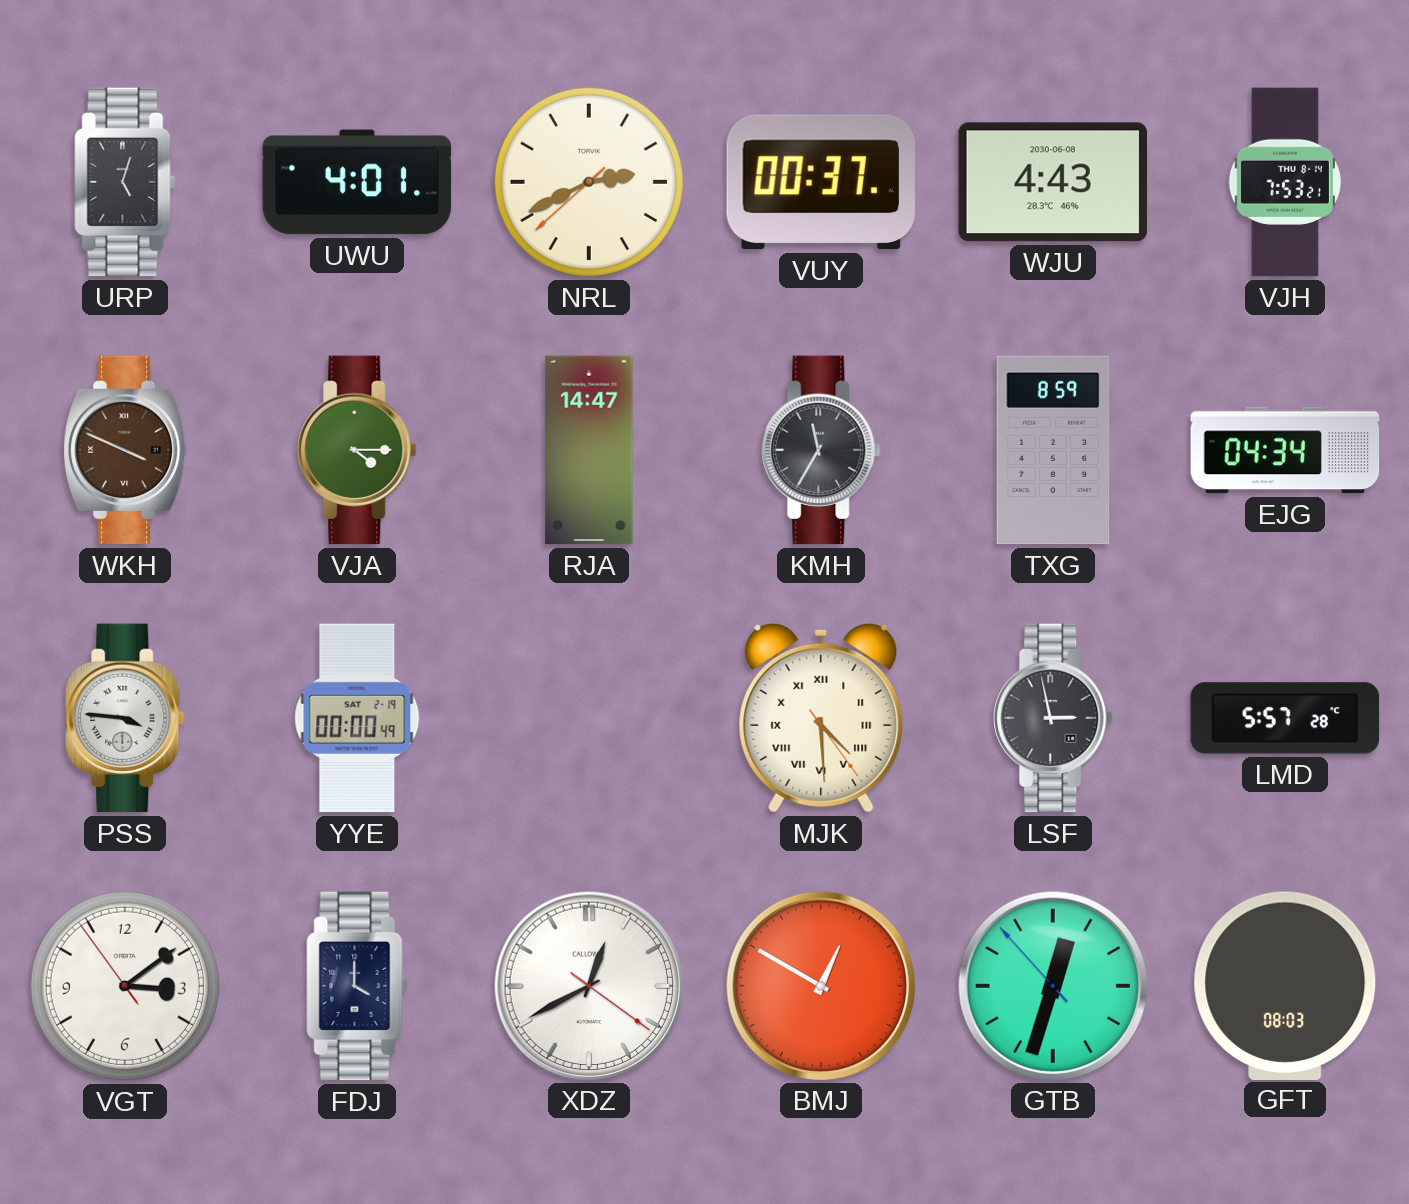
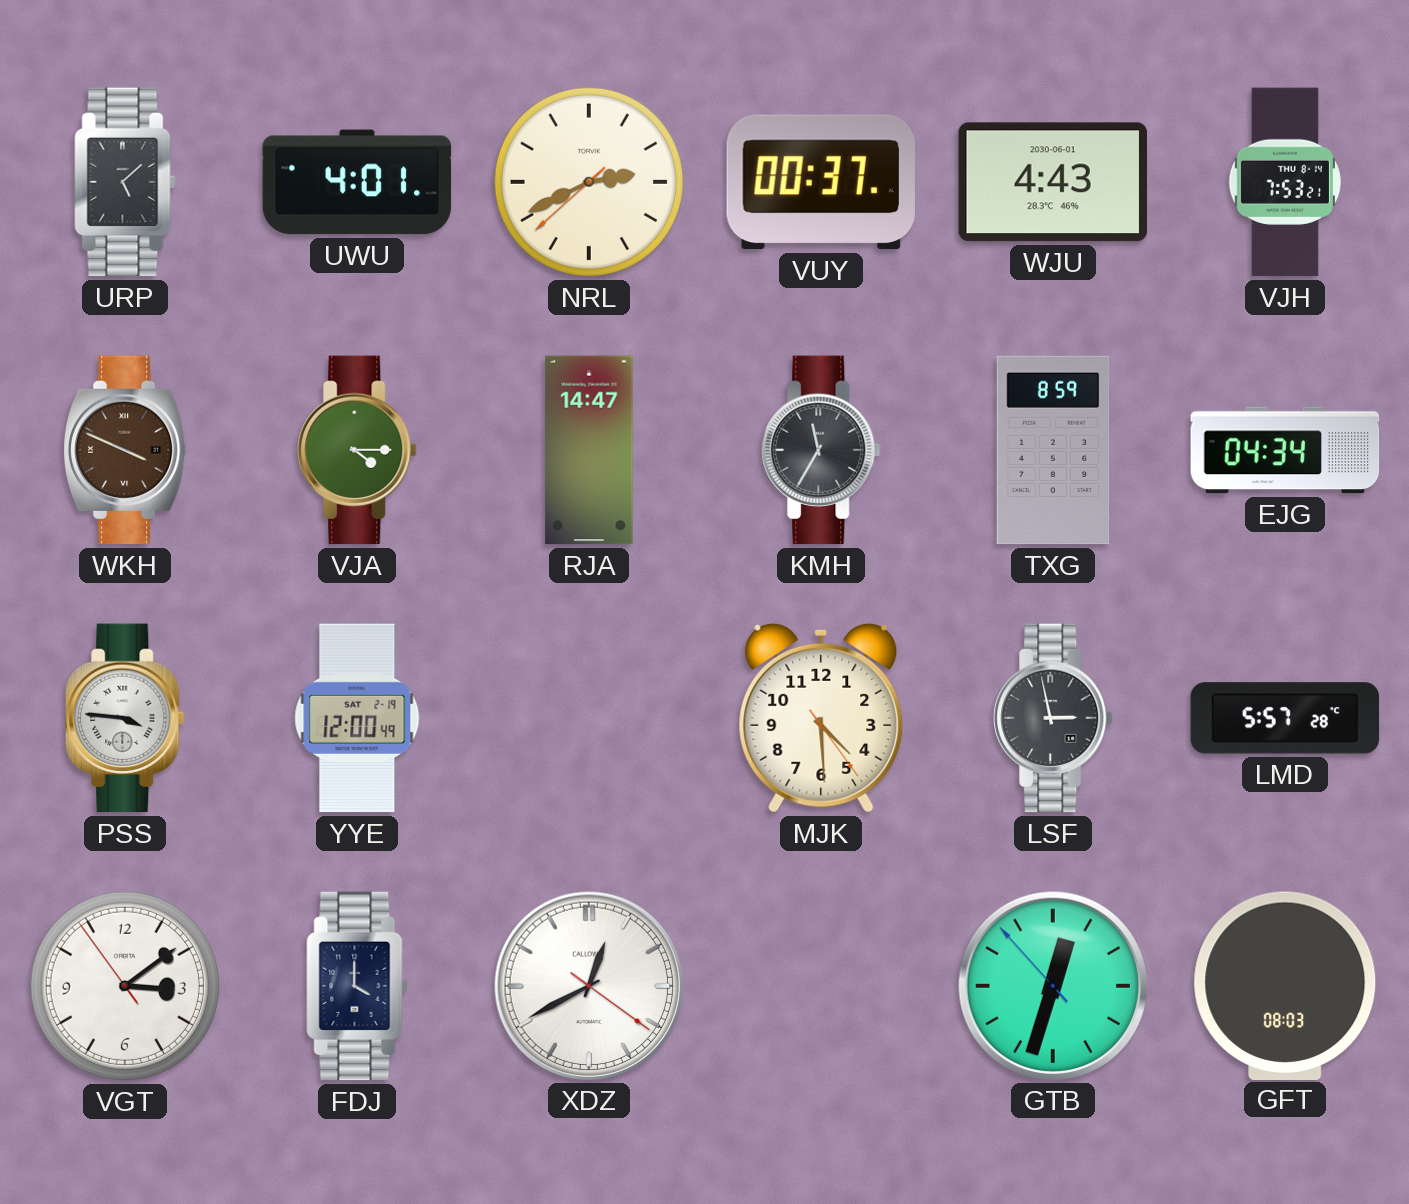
URP: 5:03 -> 5:08
WJU date: 2030-06-08 -> 2030-06-01
YYE: 00:00 -> 12:00
MJK numerals: Roman -> Arabic
BMJ: 12:50 -> none
